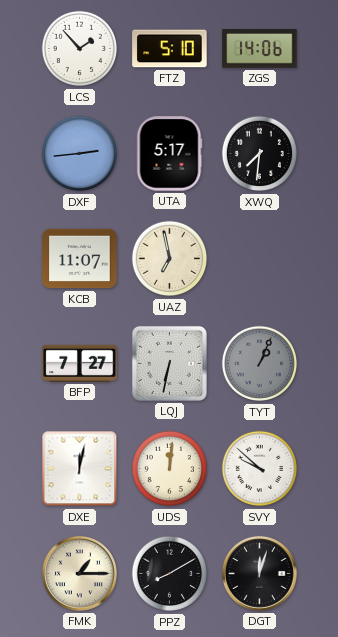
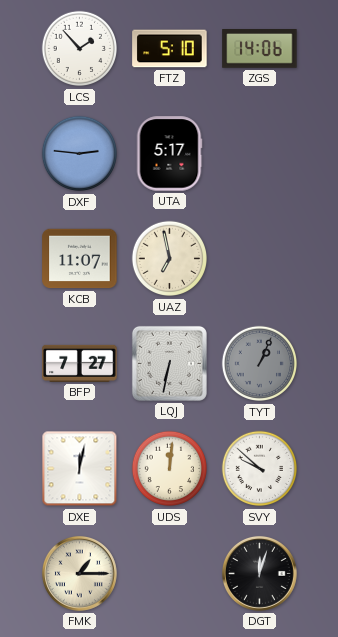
DXF: 2:44 -> 2:46
XWQ: 7:31 -> none
PPZ: 8:10 -> none
